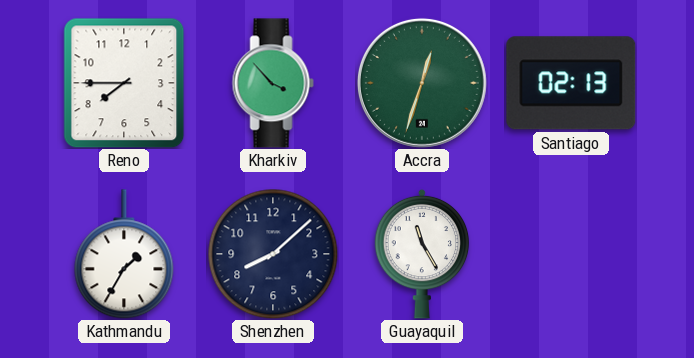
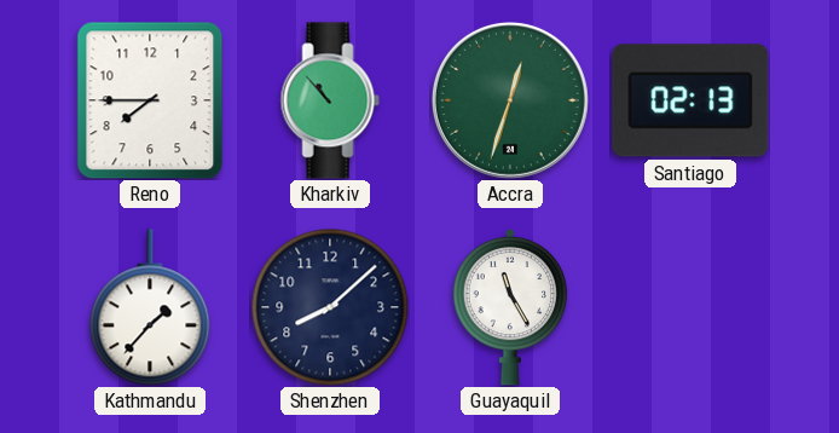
Kharkiv: 3:53 -> 10:53
Kathmandu: 1:35 -> 1:37
